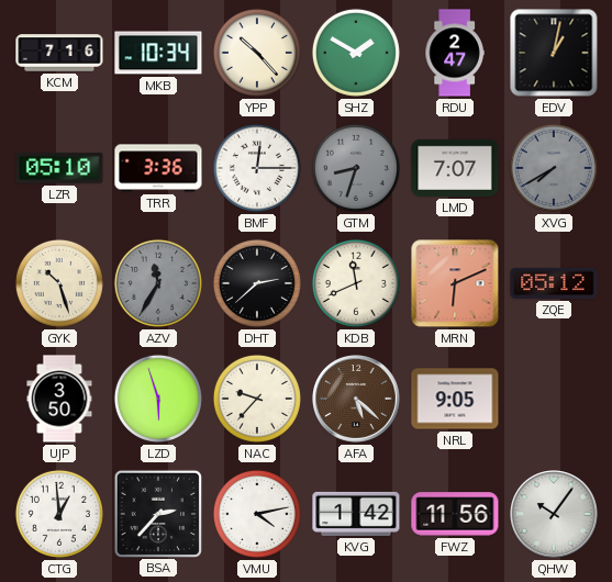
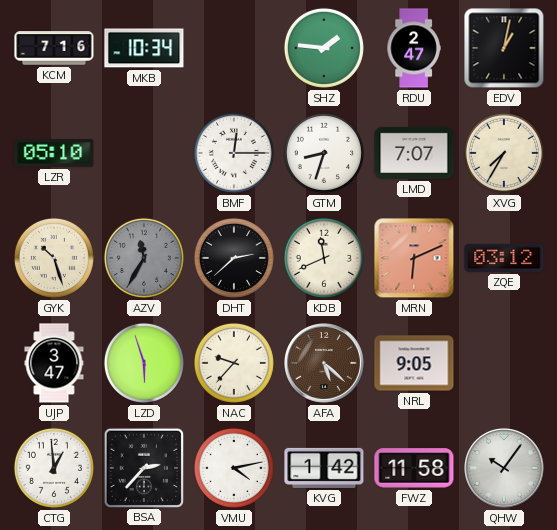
YPP: 10:23 -> none
SHZ: 1:50 -> 1:46
TRR: 3:36 -> none
GTM dial: grey -> white
XVG: 7:40 -> 7:35
XVG dial: grey -> cream
ZQE: 05:12 -> 03:12
UJP: 3:50 -> 3:47
FWZ: 11:56 -> 11:58
